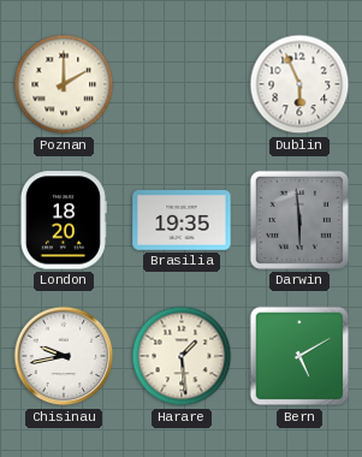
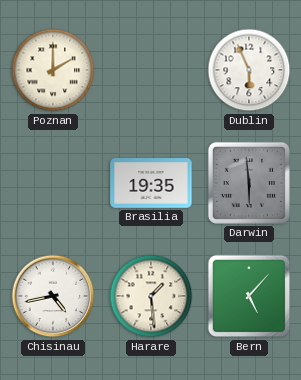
London: 18:20 -> none
Chisinau: 9:43 -> 4:43
Bern: 5:10 -> 5:07
